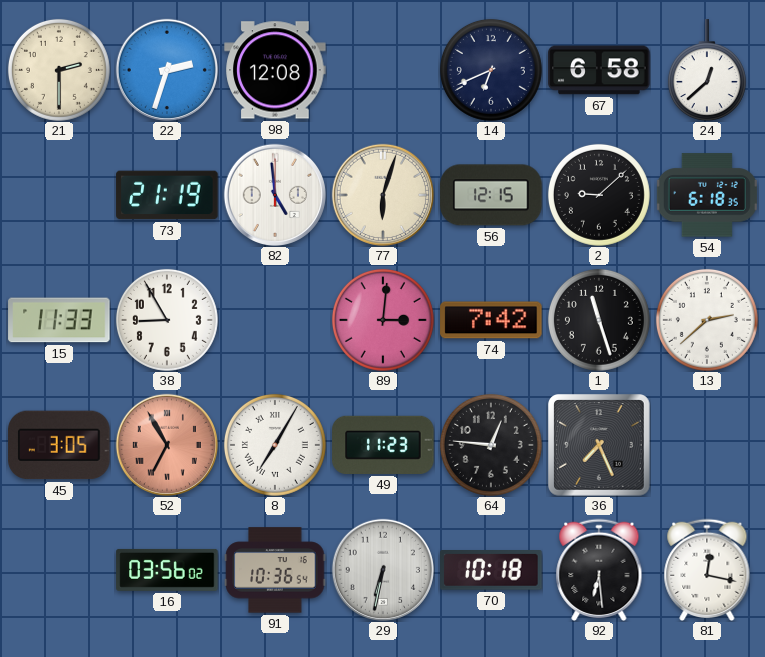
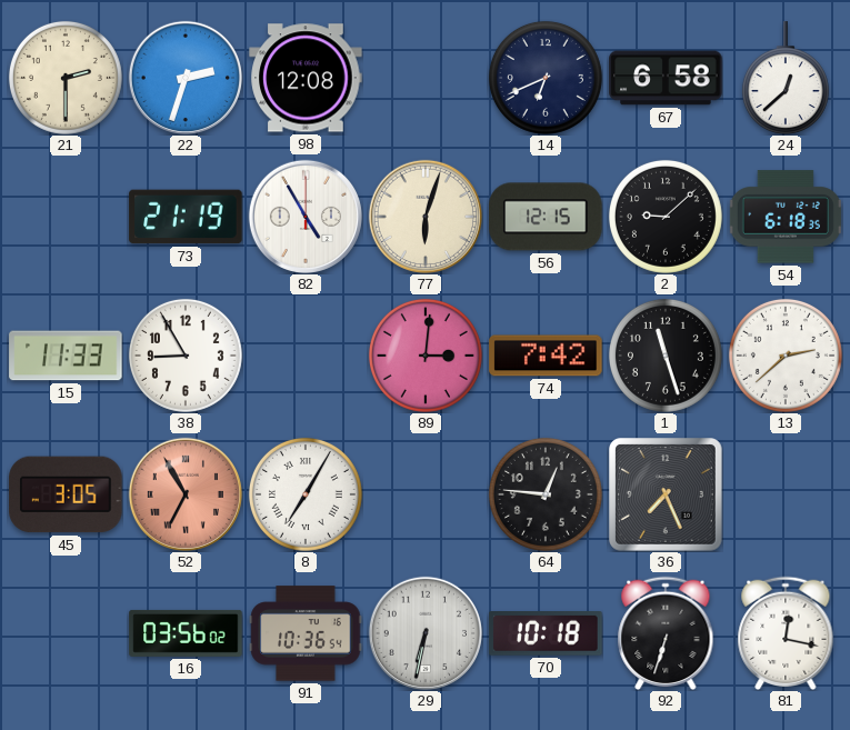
82: 4:59 -> 4:55
49: 11:23 -> none
92: 6:29 -> 6:33
